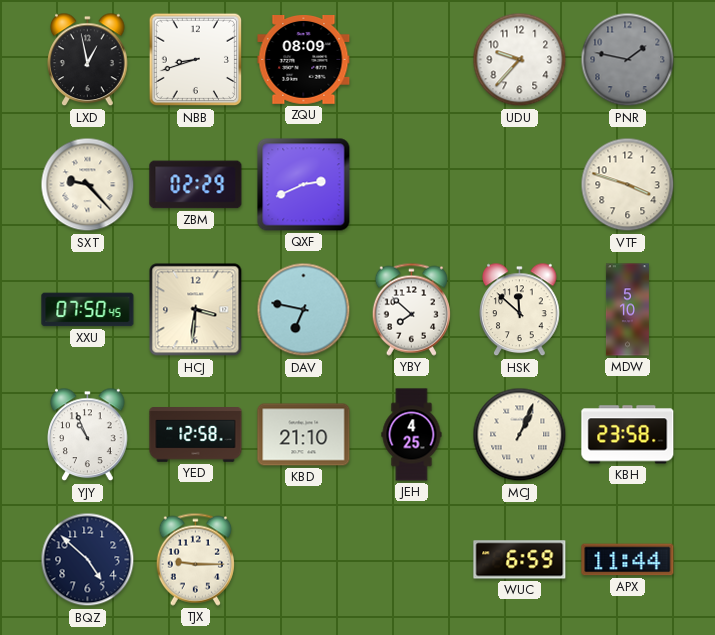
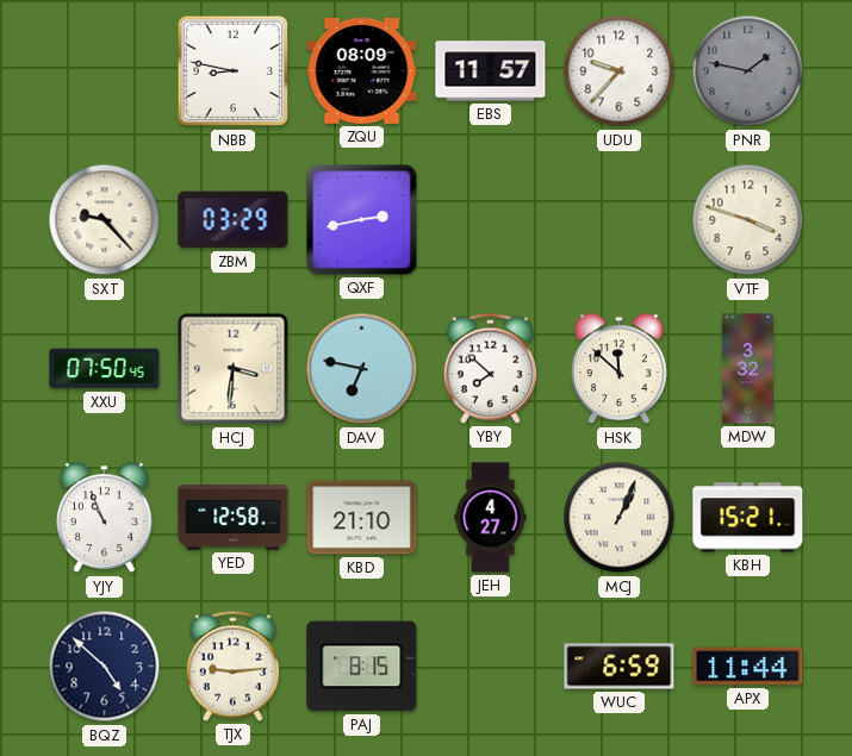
LXD: 12:58 -> none
NBB: 8:42 -> 8:47
EBS: none -> 11:57
ZBM: 02:29 -> 03:29
QXF: 2:41 -> 2:43
MDW: 5:10 -> 3:32
JEH: 4:25 -> 4:27
KBH: 23:58 -> 15:21
TJX: 9:15 -> 9:14
PAJ: none -> 8:15
